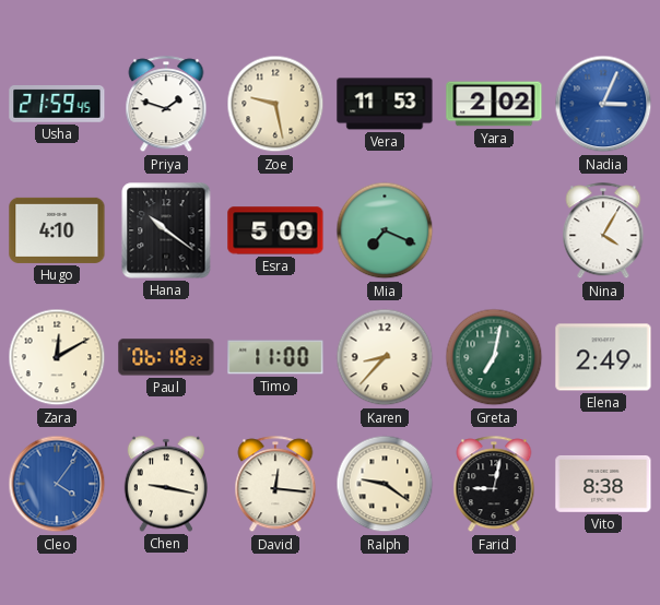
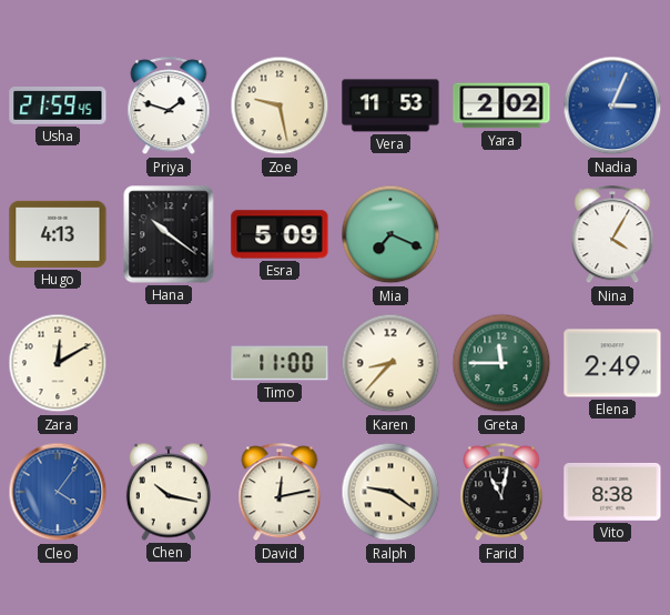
Hugo: 4:10 -> 4:13
Paul: 06:18 -> none
Greta: 7:02 -> 11:45
Chen: 9:17 -> 10:17
David: 12:16 -> 12:13
Farid: 9:02 -> 11:02
